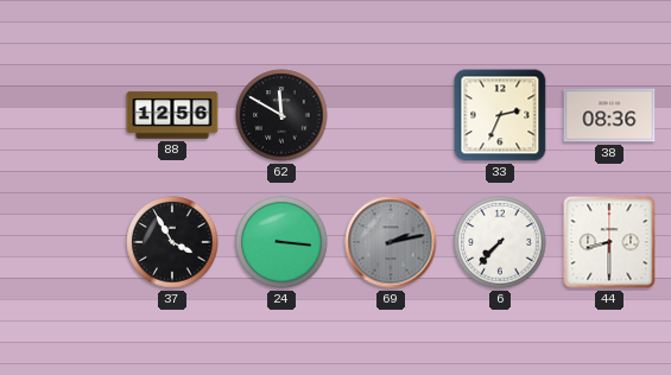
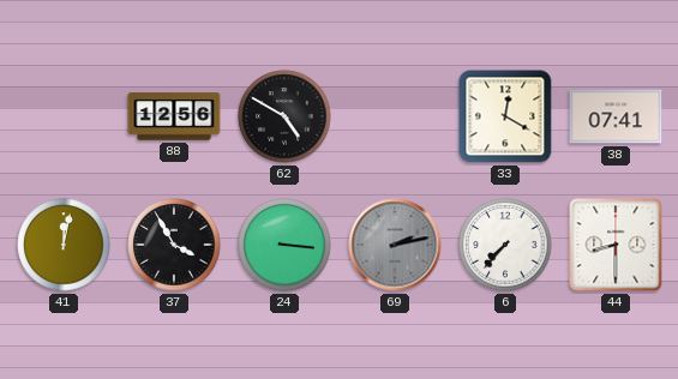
62: 11:50 -> 4:50
33: 2:34 -> 12:20
38: 08:36 -> 07:41
41: none -> 12:02
